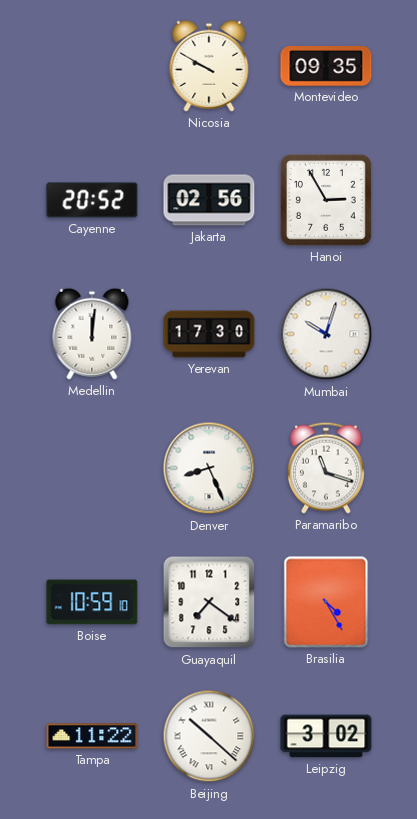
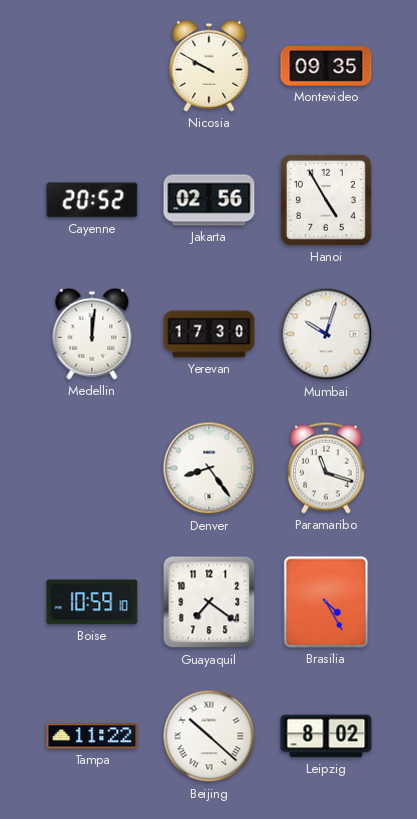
Hanoi: 2:55 -> 4:55
Denver: 8:26 -> 8:24
Leipzig: 3:02 -> 8:02
